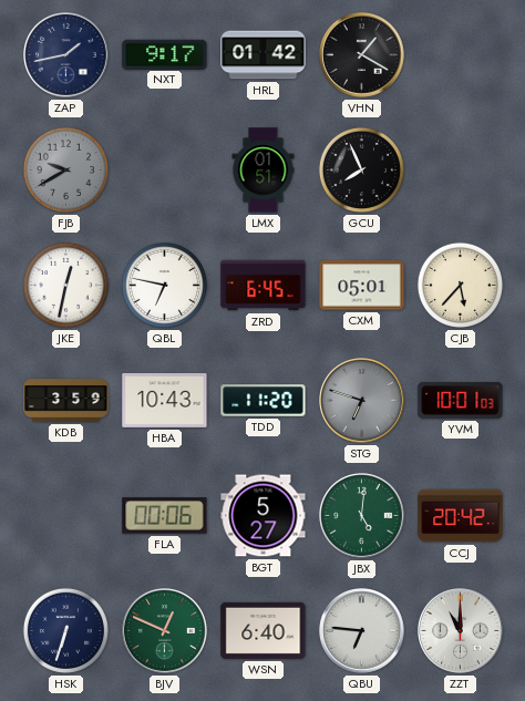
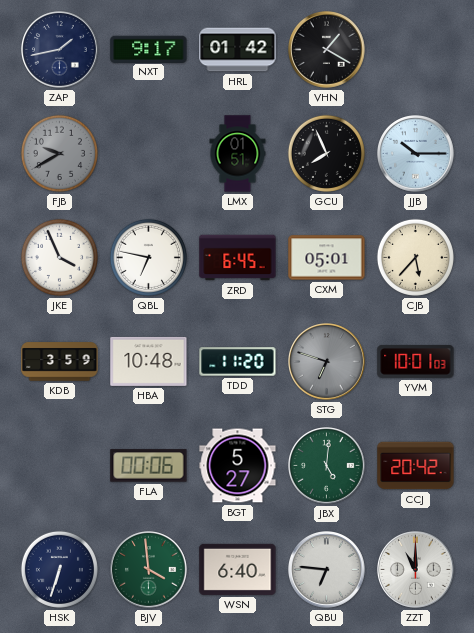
JJB: none -> 10:15
JKE: 12:32 -> 3:56
HBA: 10:43 -> 10:48
BJV: 12:49 -> 3:59
